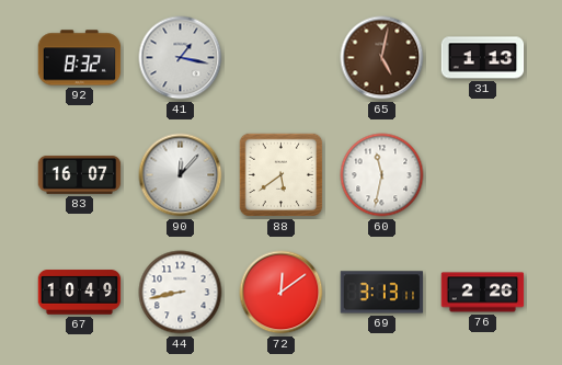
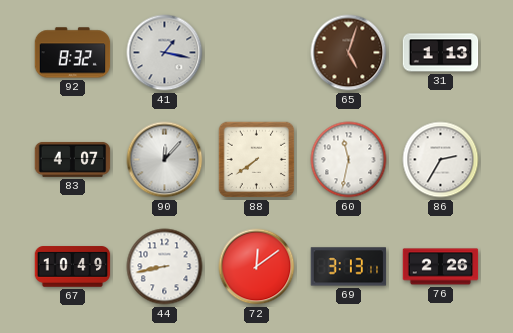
65: 5:02 -> 5:03
83: 16:07 -> 4:07
88: 5:39 -> 7:39
86: none -> 2:35
